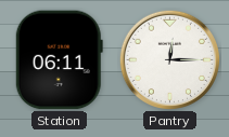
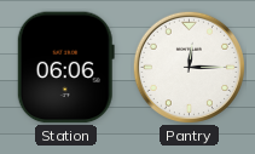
Station: 06:11 -> 06:06
